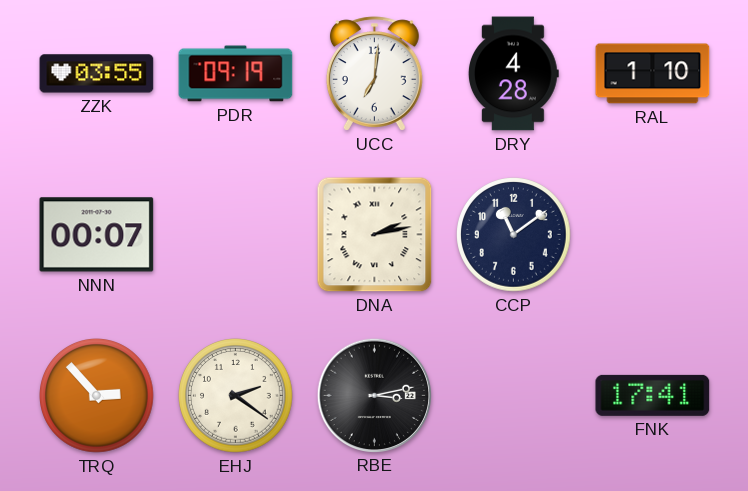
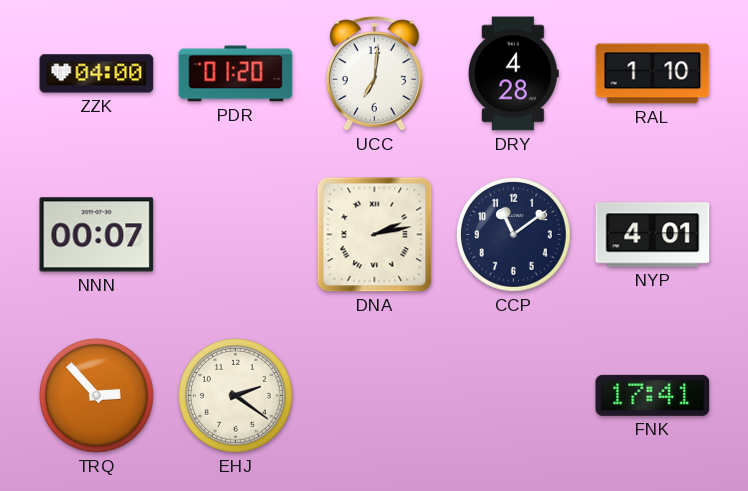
ZZK: 03:55 -> 04:00
PDR: 09:19 -> 01:20
NYP: none -> 4:01
RBE: 3:13 -> none
